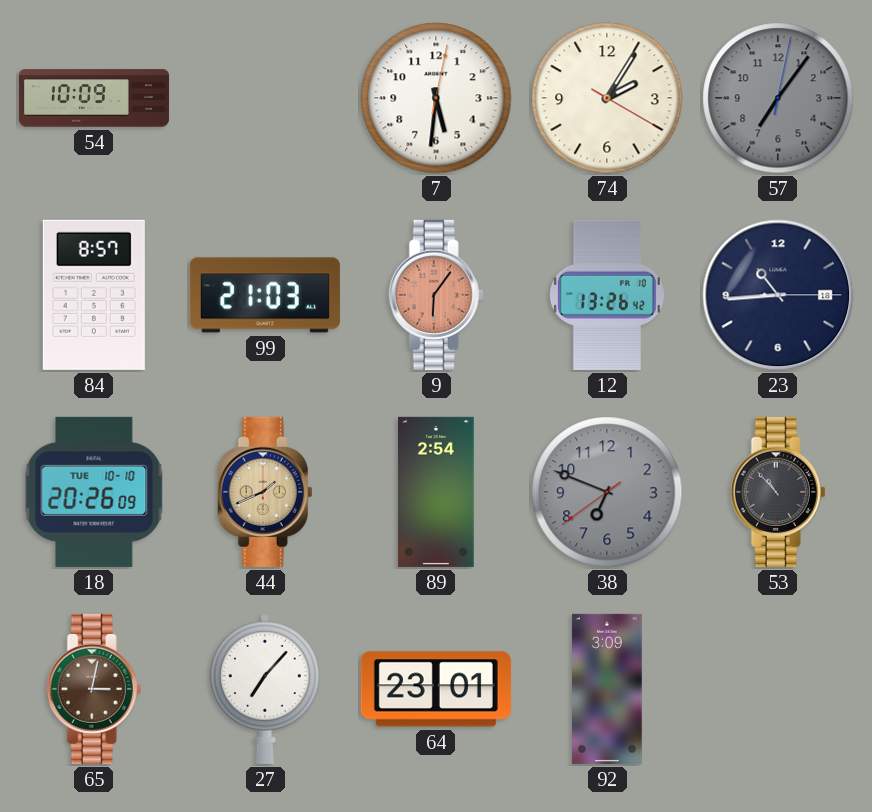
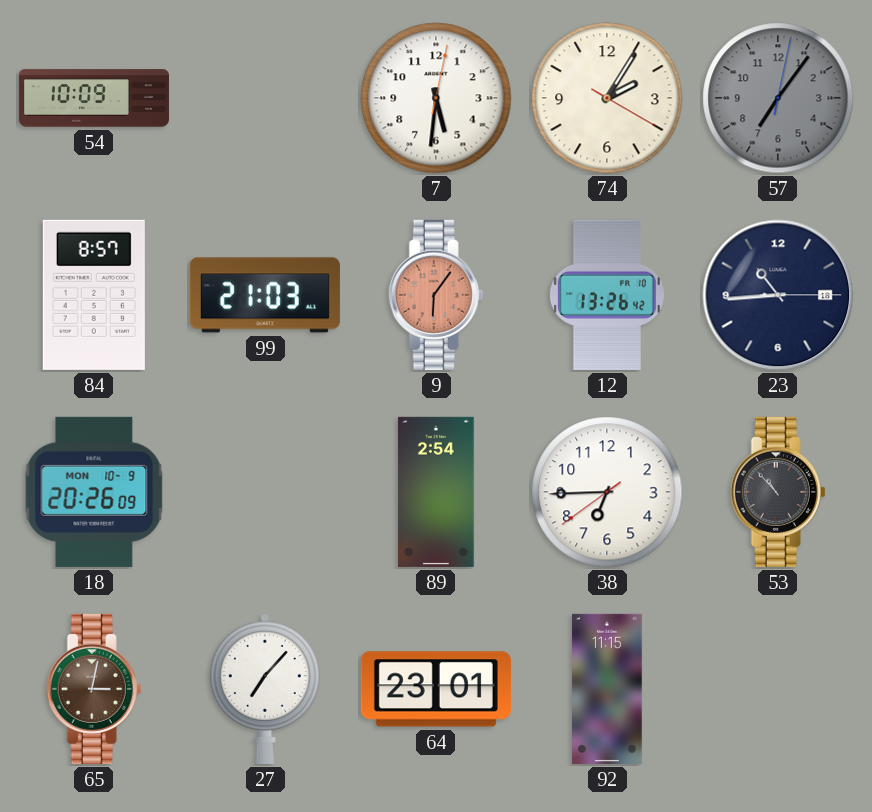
18 date: TUE 10-10 -> MON 10-9
44: 1:41 -> none
38: 6:48 -> 6:44
38 dial: grey -> white
92: 3:09 -> 11:15
